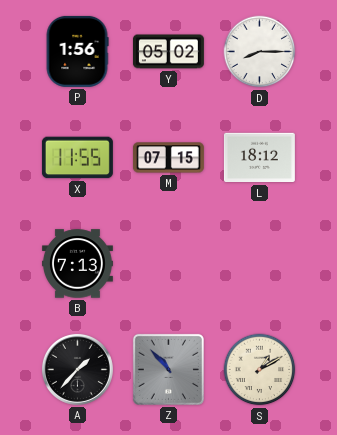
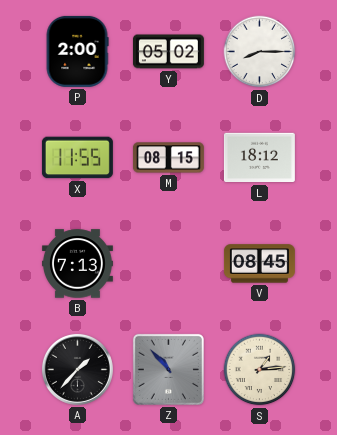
P: 1:56 -> 2:00
M: 07:15 -> 08:15
V: none -> 08:45
S: 1:10 -> 1:14
